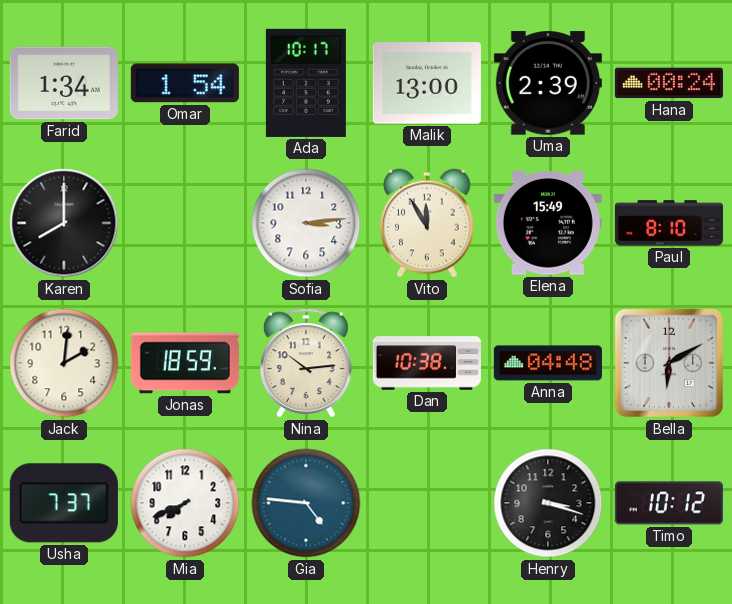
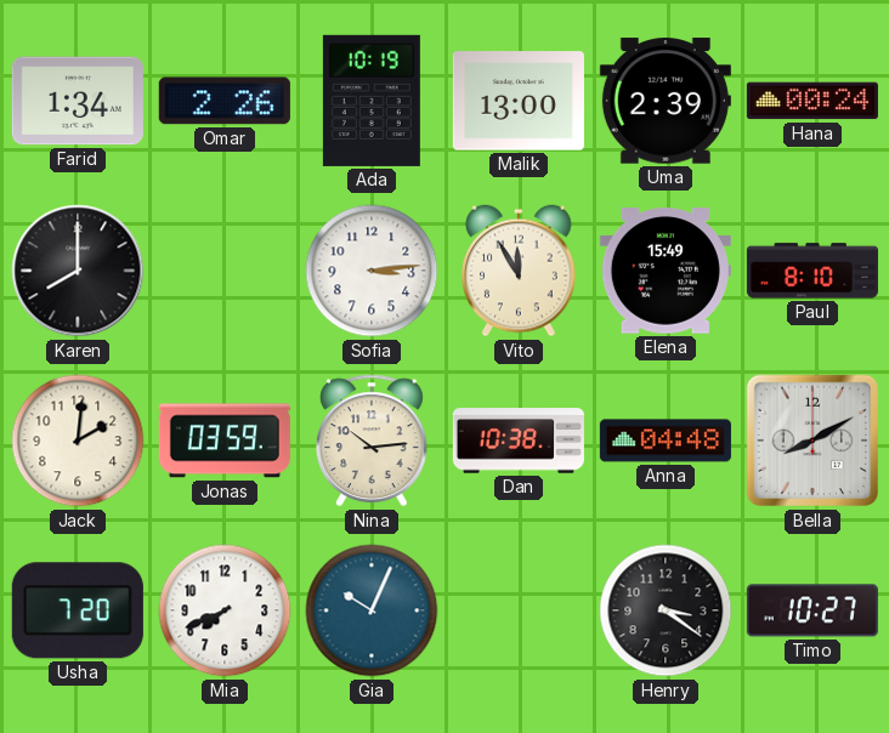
Omar: 1:54 -> 2:26
Ada: 10:17 -> 10:19
Jonas: 18:59 -> 03:59
Bella: 6:10 -> 8:10
Usha: 7:37 -> 7:20
Gia: 4:46 -> 10:04
Henry: 3:18 -> 3:21
Timo: 10:12 -> 10:27
